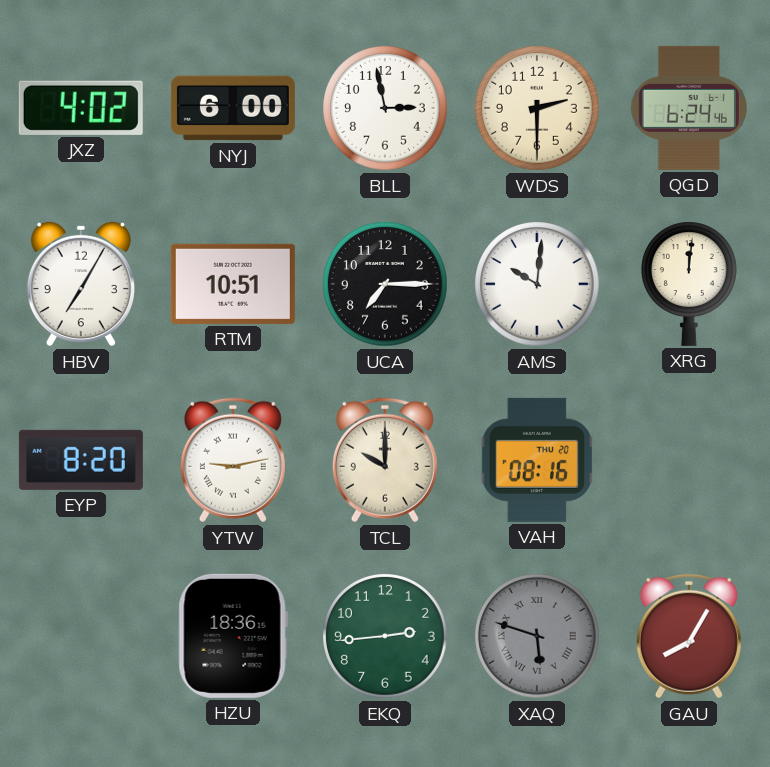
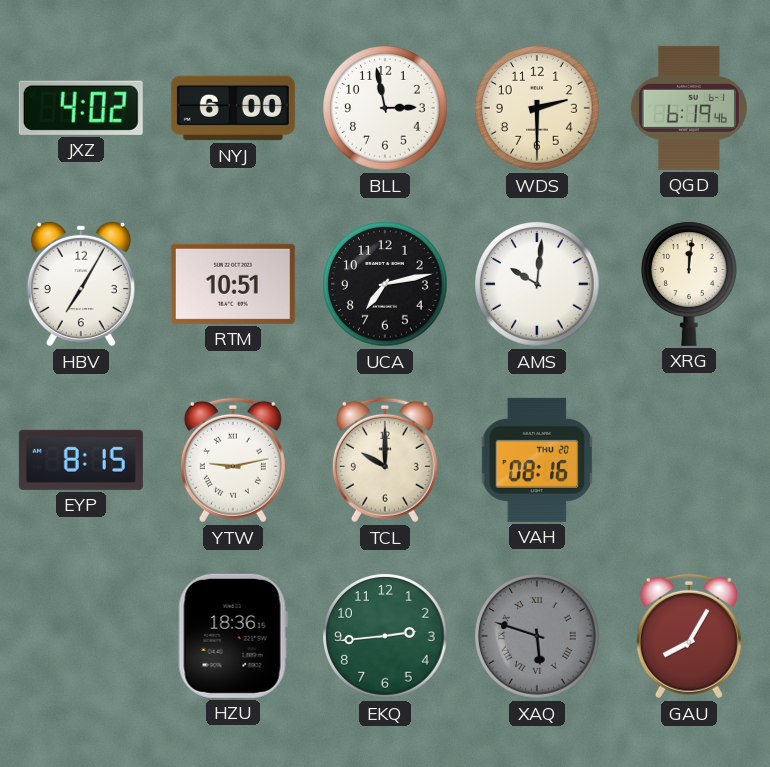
QGD: 6:24 -> 6:19
UCA: 7:15 -> 7:13
EYP: 8:20 -> 8:15
